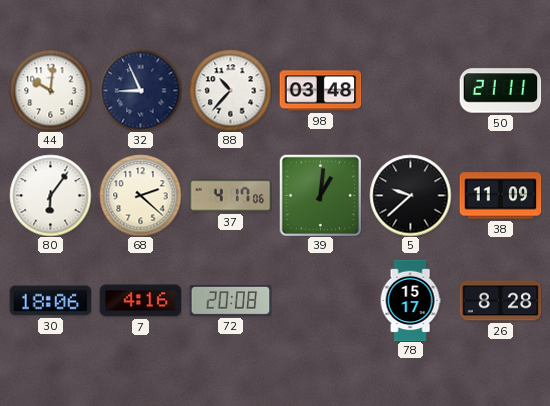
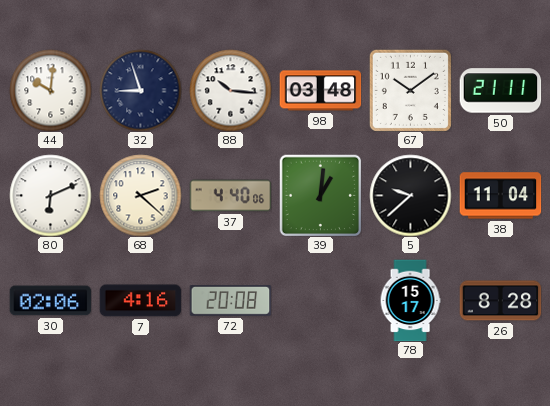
32: 8:56 -> 8:57
88: 10:37 -> 10:16
67: none -> 10:09
80: 6:06 -> 6:11
37: 4:17 -> 4:40
38: 11:09 -> 11:04
30: 18:06 -> 02:06
